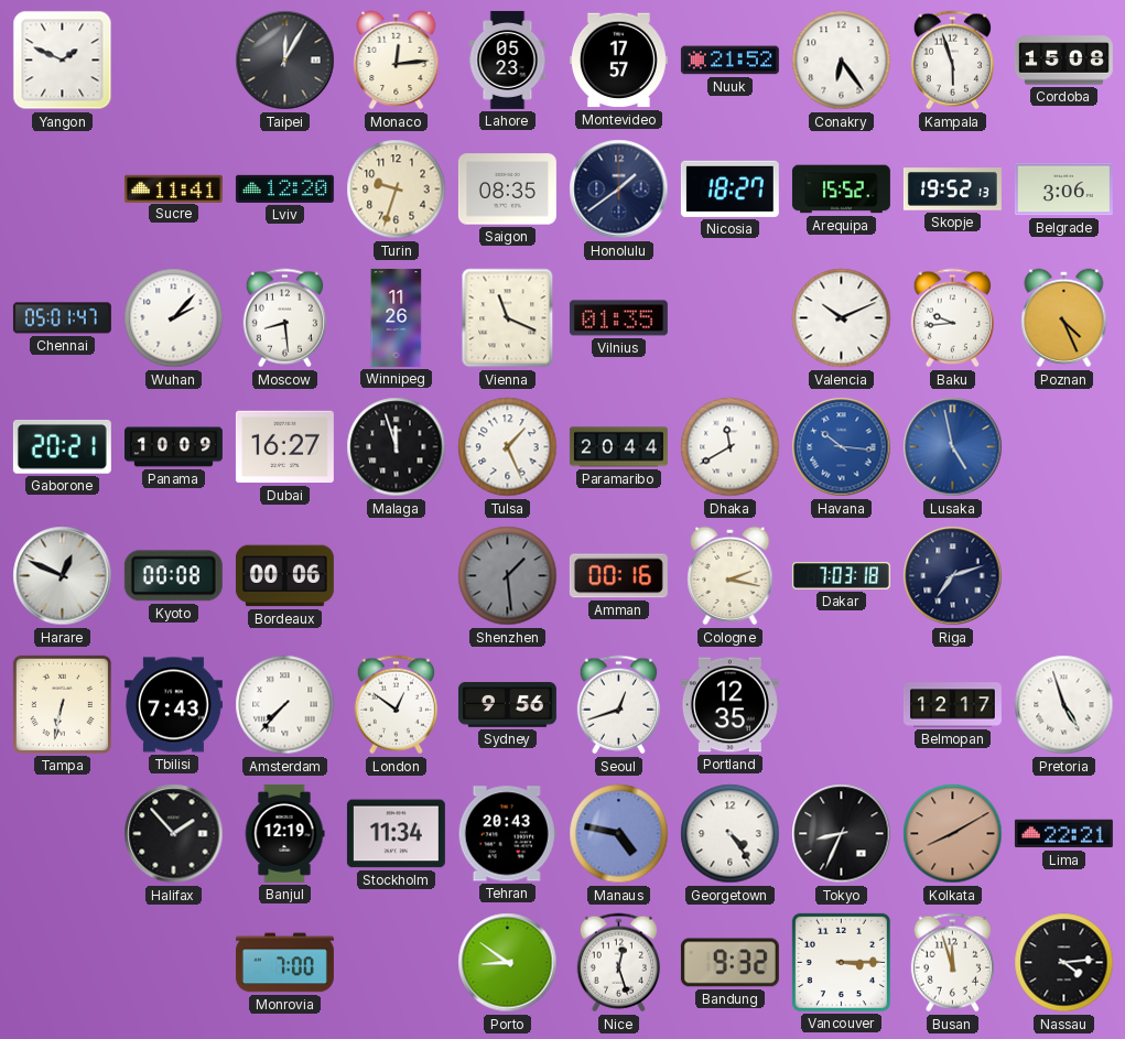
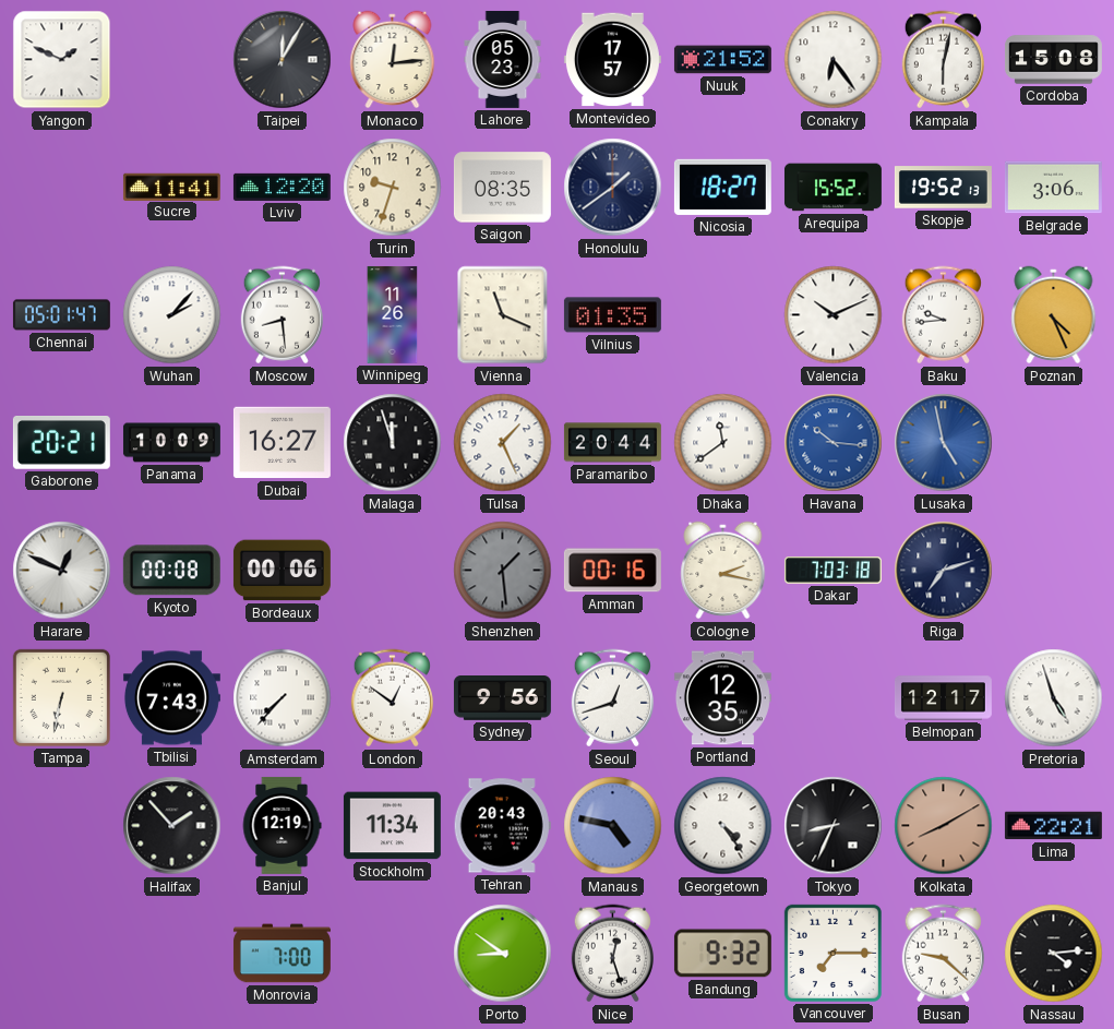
Kampala: 5:57 -> 6:02
Dhaka: 11:40 -> 11:39
Vancouver: 3:15 -> 7:15
Busan: 11:57 -> 9:22
